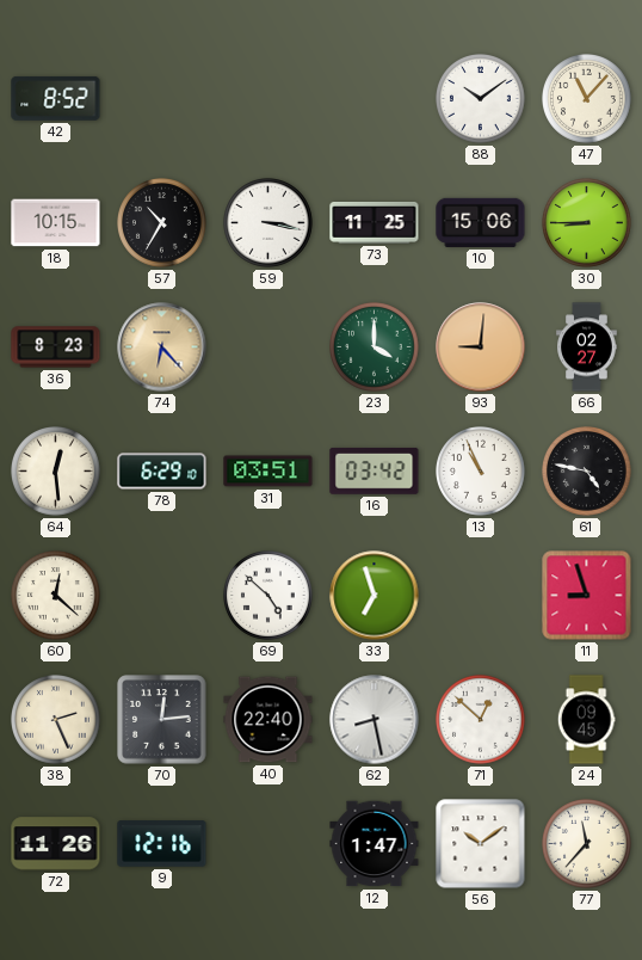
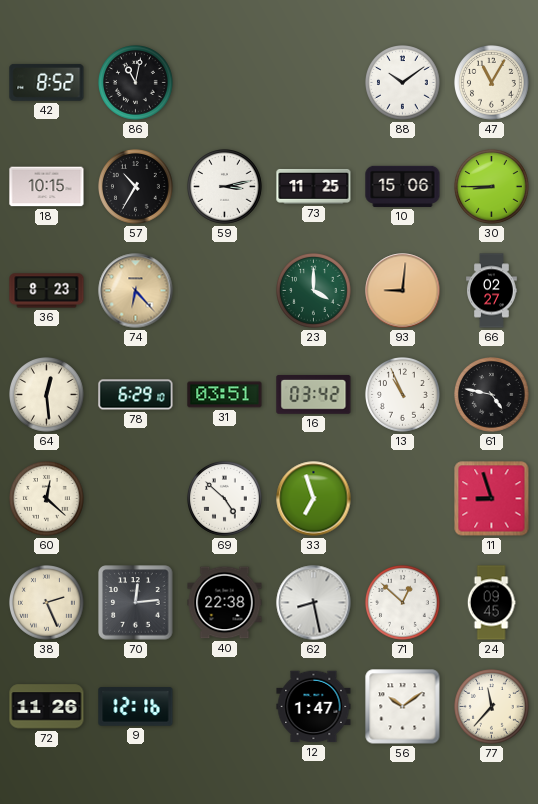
86: none -> 11:02
47: 11:07 -> 11:05
59: 3:17 -> 3:13
40: 22:40 -> 22:38
